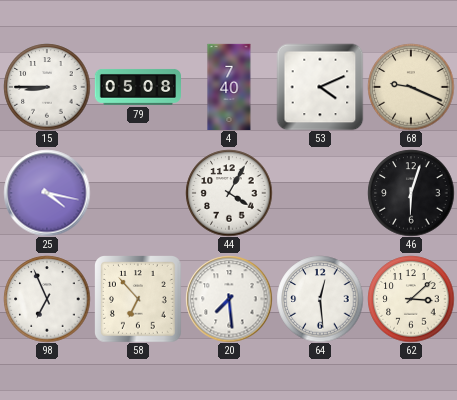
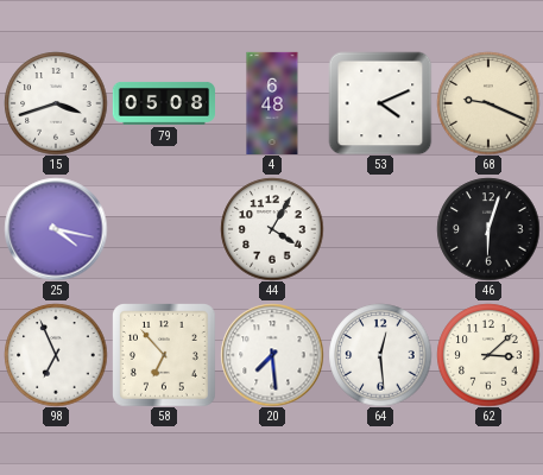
15: 8:45 -> 3:42
4: 7:40 -> 6:48
